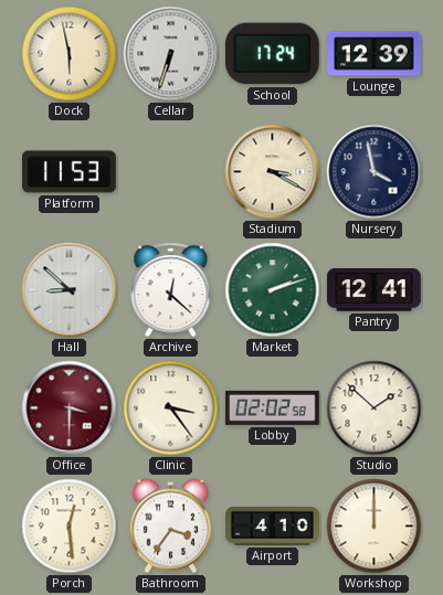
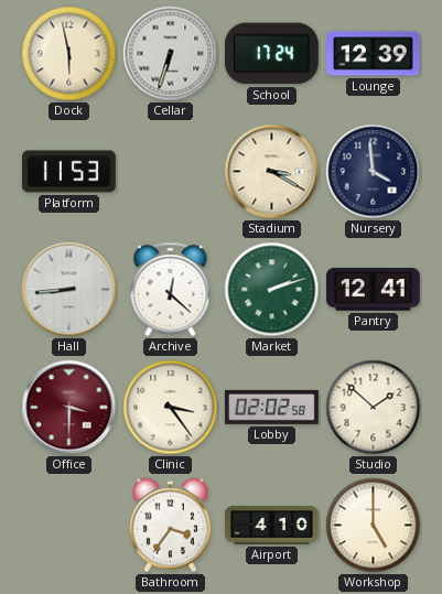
Nursery: 3:58 -> 3:59
Hall: 8:52 -> 8:44
Porch: 12:29 -> none
Workshop: 12:00 -> 5:00
